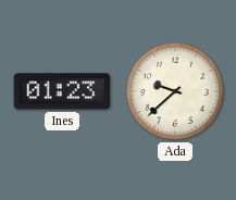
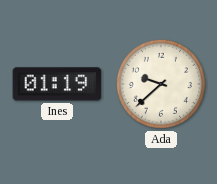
Ines: 01:23 -> 01:19
